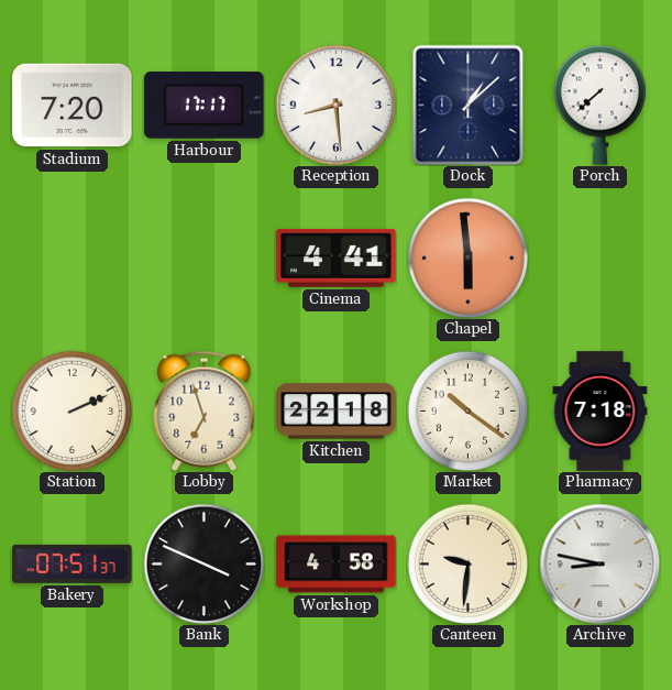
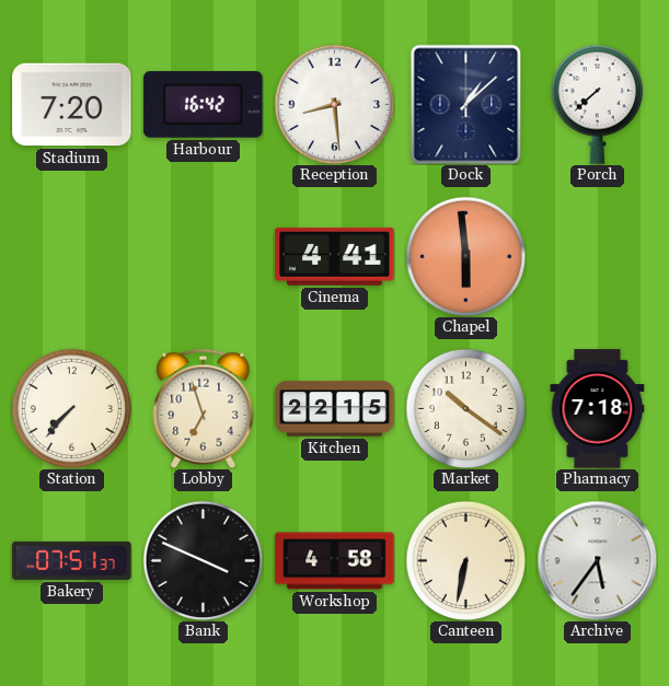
Harbour: 17:17 -> 16:42
Station: 2:11 -> 7:37
Kitchen: 22:18 -> 22:15
Canteen: 9:31 -> 6:32
Archive: 8:47 -> 5:36
